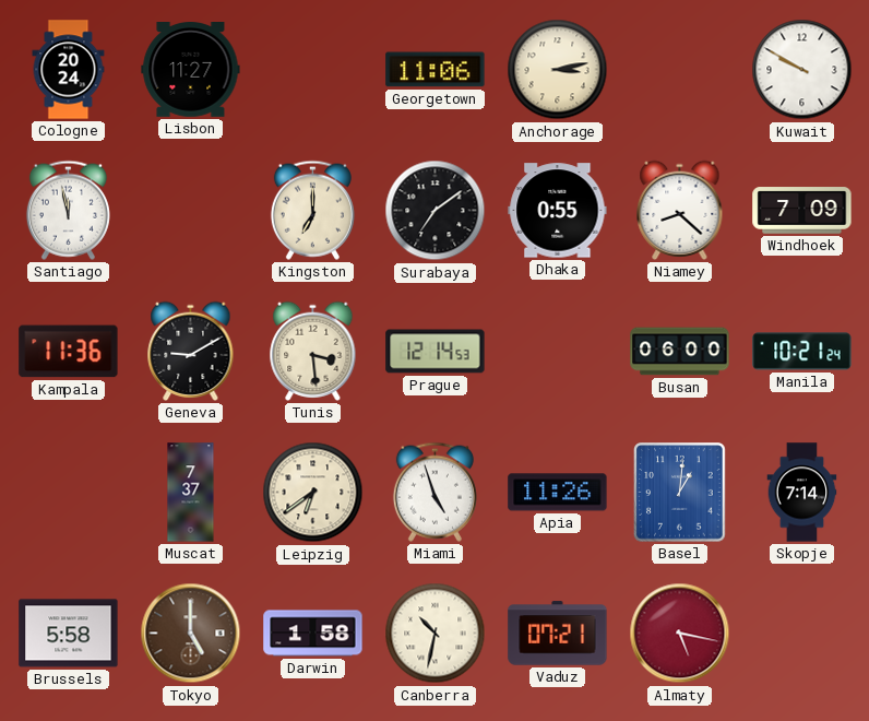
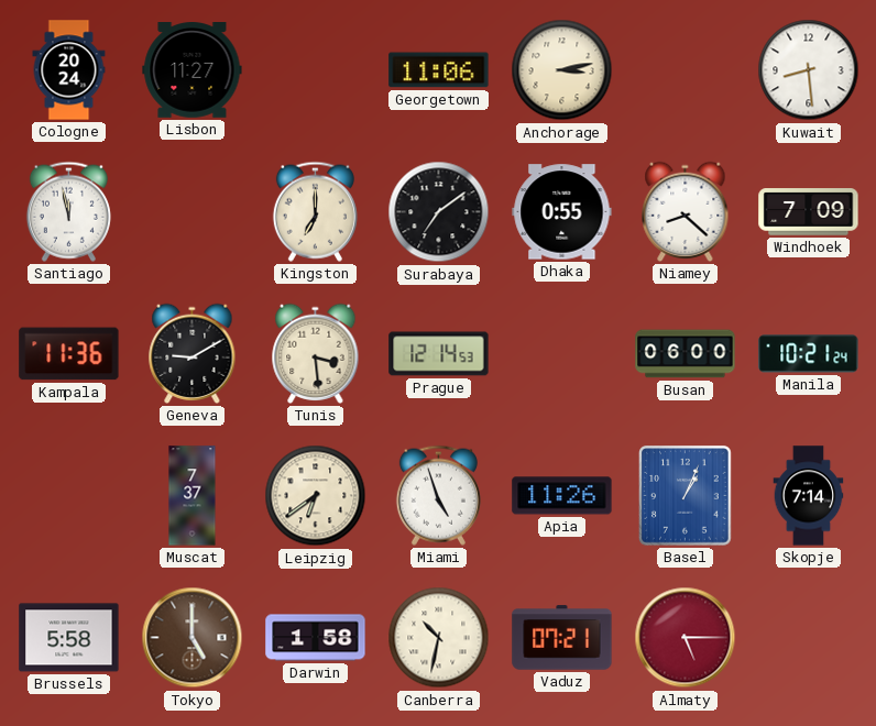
Kuwait: 9:50 -> 8:29
Basel: 1:01 -> 1:04
Almaty: 5:17 -> 5:15
